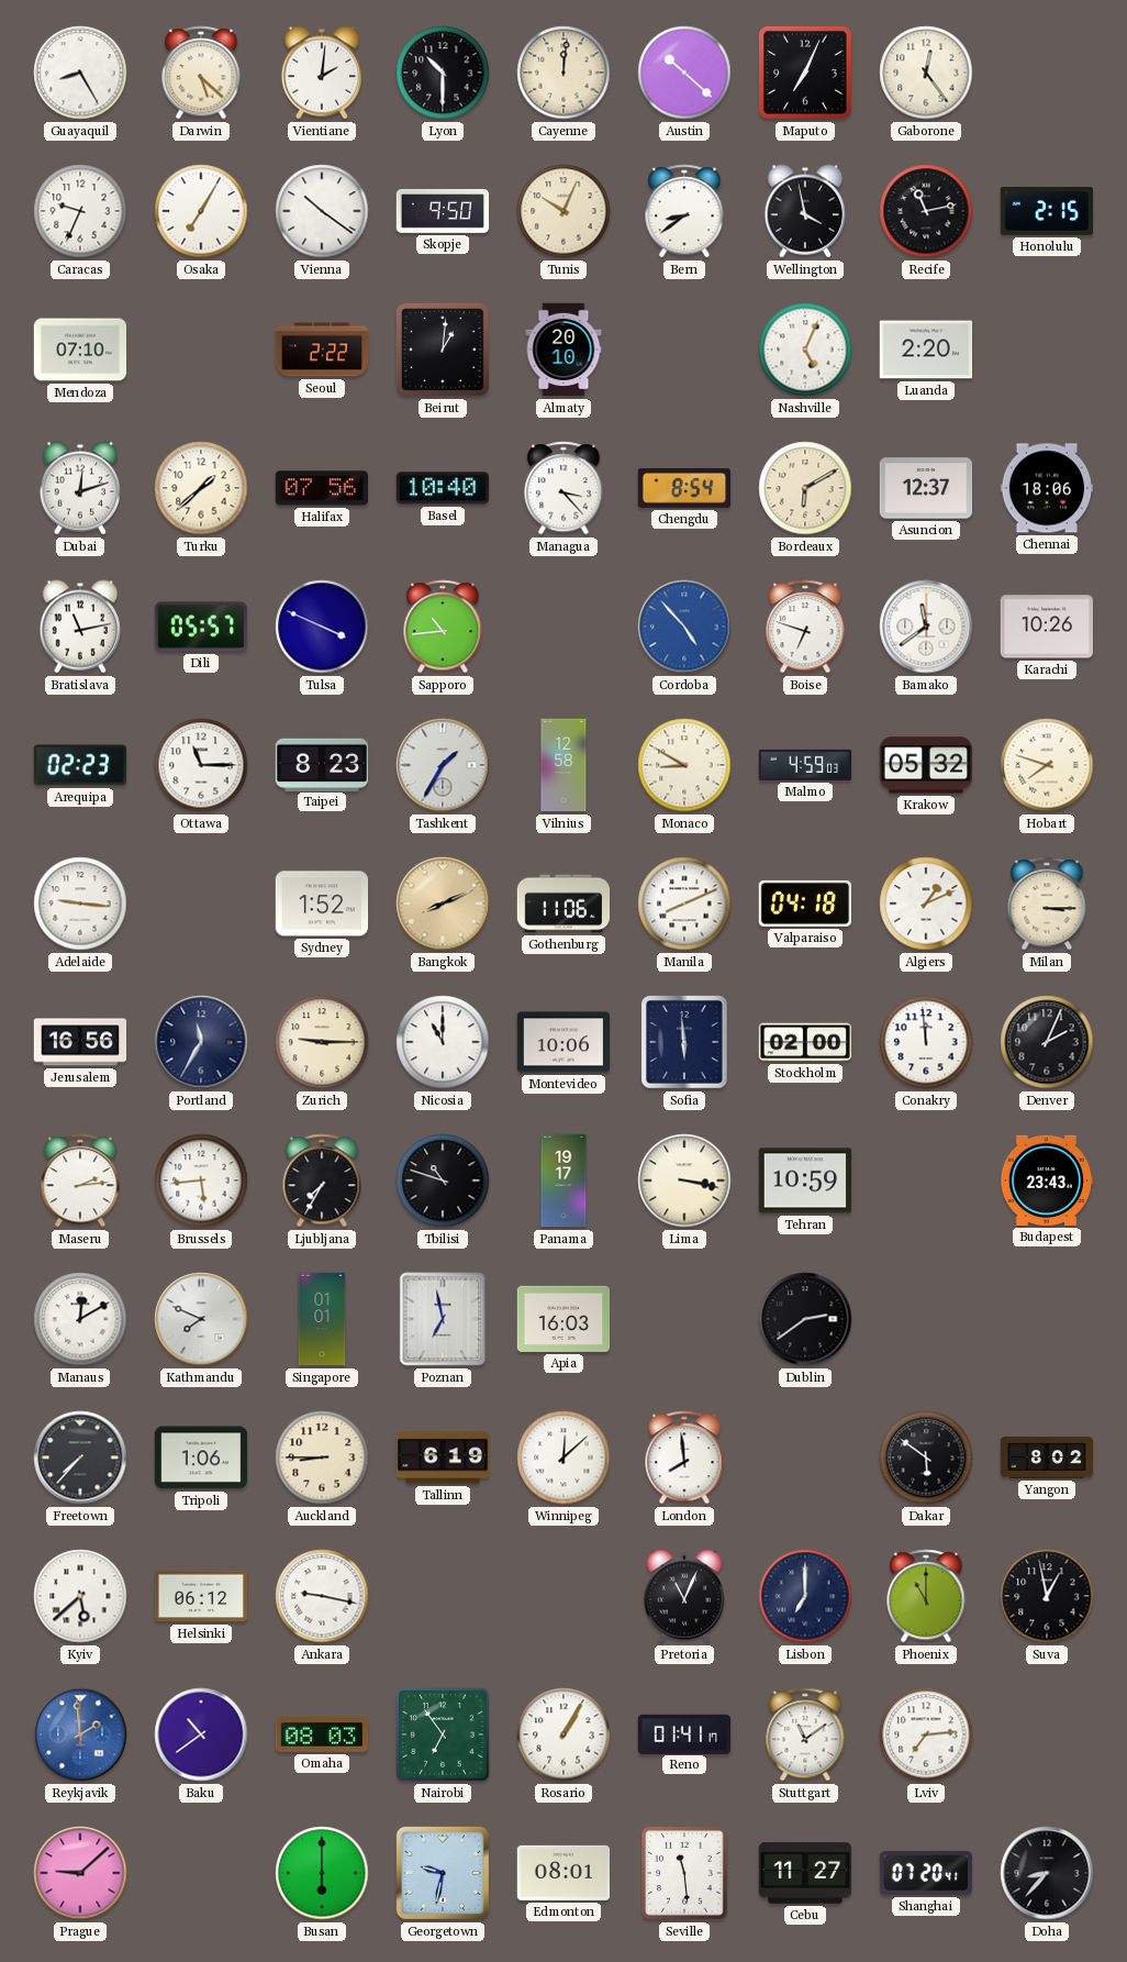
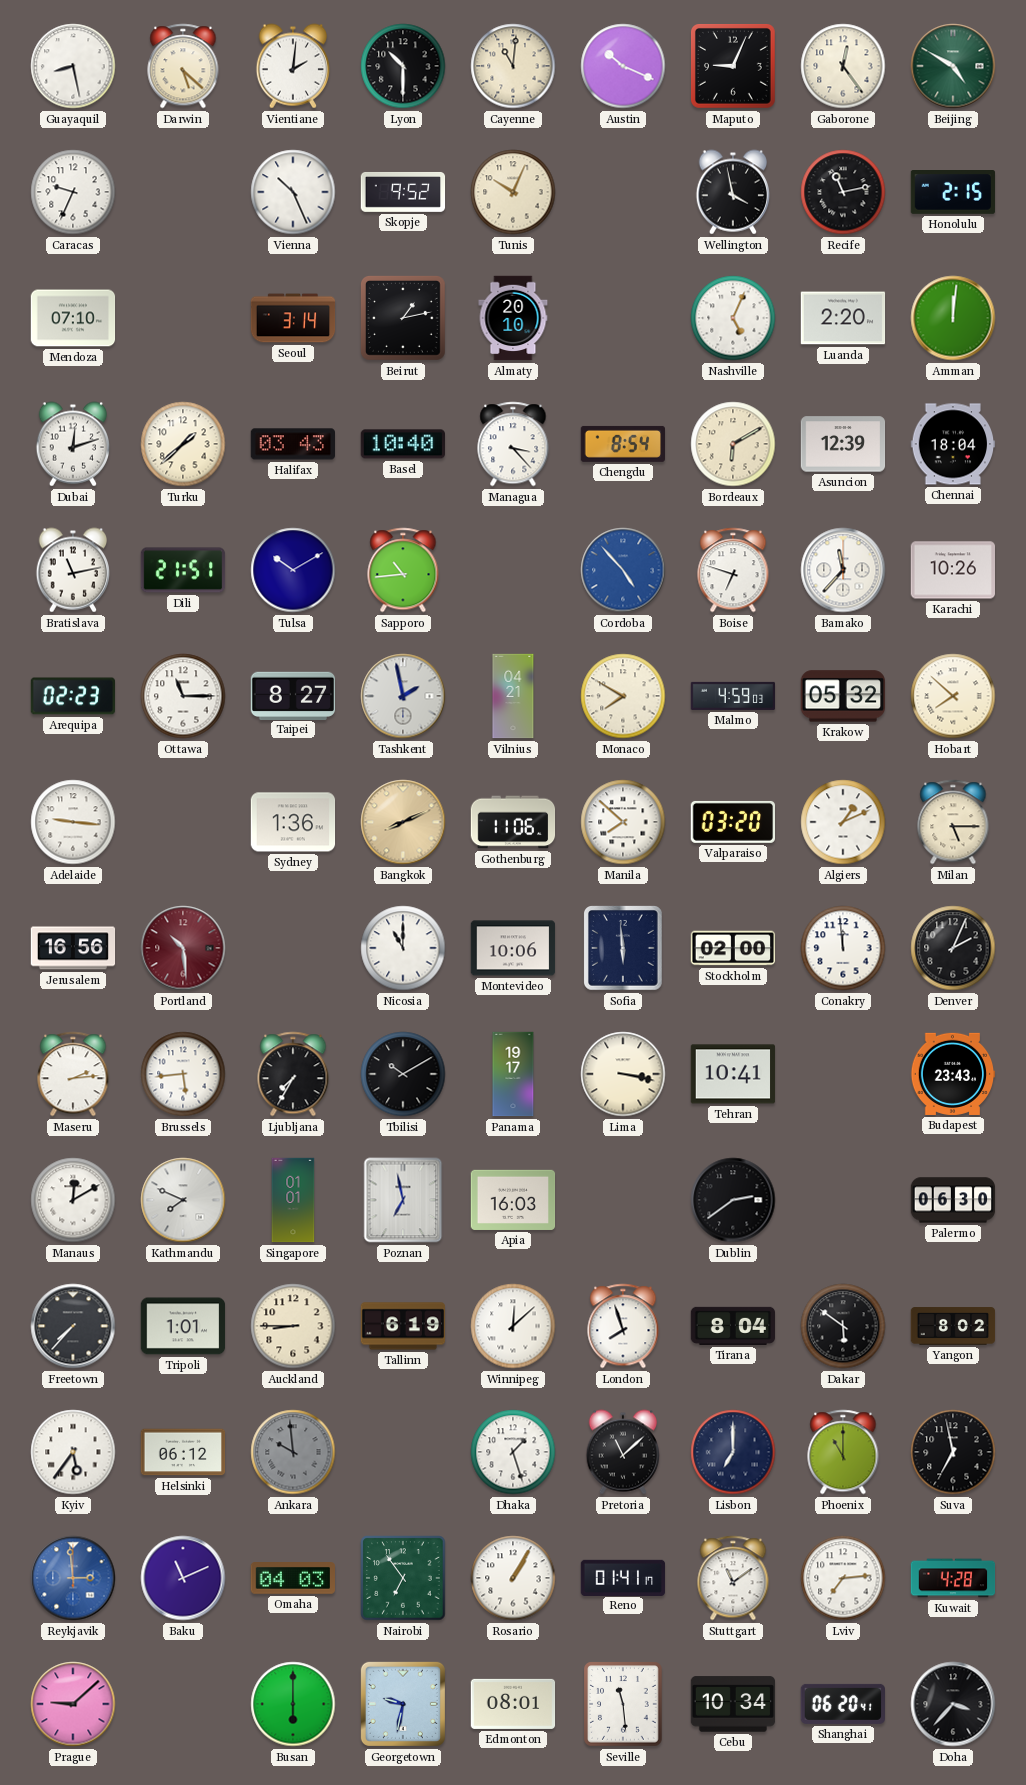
Guayaquil: 8:25 -> 8:28
Cayenne: 12:01 -> 11:01
Austin: 10:22 -> 10:19
Maputo: 7:04 -> 9:04
Beijing: none -> 4:50
Osaka: 7:05 -> none
Vienna: 10:21 -> 10:26
Skopje: 9:50 -> 9:52
Bern: 8:39 -> none
Seoul: 2:22 -> 3:14
Beirut: 1:01 -> 1:13
Amman: none -> 12:01
Halifax: 07:56 -> 03:43
Asuncion: 12:37 -> 12:39
Chennai: 18:06 -> 18:04
Dili: 05:57 -> 21:51
Tulsa: 3:49 -> 10:10
Bamako: 11:39 -> 11:37
Taipei: 8:23 -> 8:27
Tashkent: 1:35 -> 1:58
Vilnius: 12:58 -> 04:21
Monaco: 8:50 -> 7:50
Hobart: 7:48 -> 7:52
Sydney: 1:52 -> 1:36
Manila: 8:11 -> 7:52
Valparaiso: 04:18 -> 03:20
Milan: 3:15 -> 5:15
Portland: 11:35 -> 10:29
Portland dial: navy -> burgundy
Zurich: 9:15 -> none
Tbilisi: 10:48 -> 10:10
Tehran: 10:59 -> 10:41
Palermo: none -> 06:30
Tripoli: 1:06 -> 1:01
London: 7:59 -> 7:57
Tirana: none -> 8:04
Kyiv: 5:38 -> 5:36
Ankara: 9:17 -> 9:59
Ankara dial: white -> grey
Dhaka: none -> 1:27
Pretoria: 11:04 -> 11:08
Suva: 12:58 -> 6:58
Reykjavik: 1:59 -> 2:59
Baku: 10:39 -> 11:11
Omaha: 08:03 -> 04:03
Kuwait: none -> 4:28
Cebu: 11:27 -> 10:34
Shanghai: 07:20 -> 06:20
Doha: 8:37 -> 3:37
